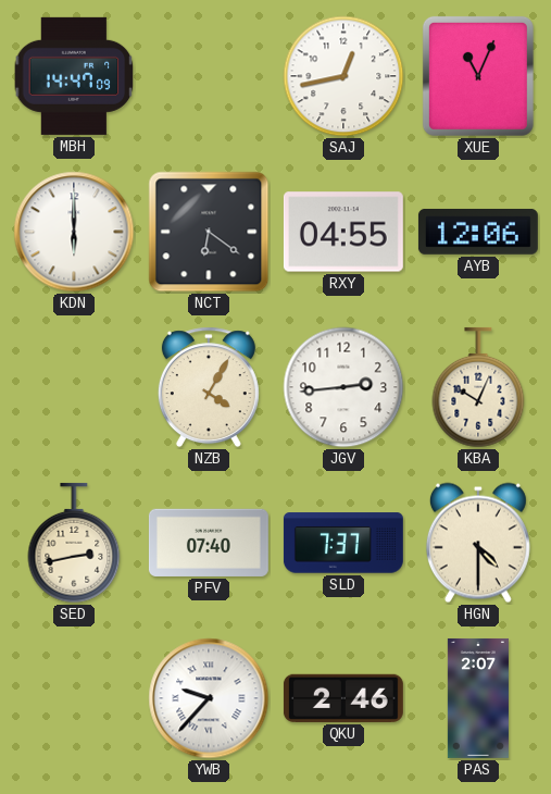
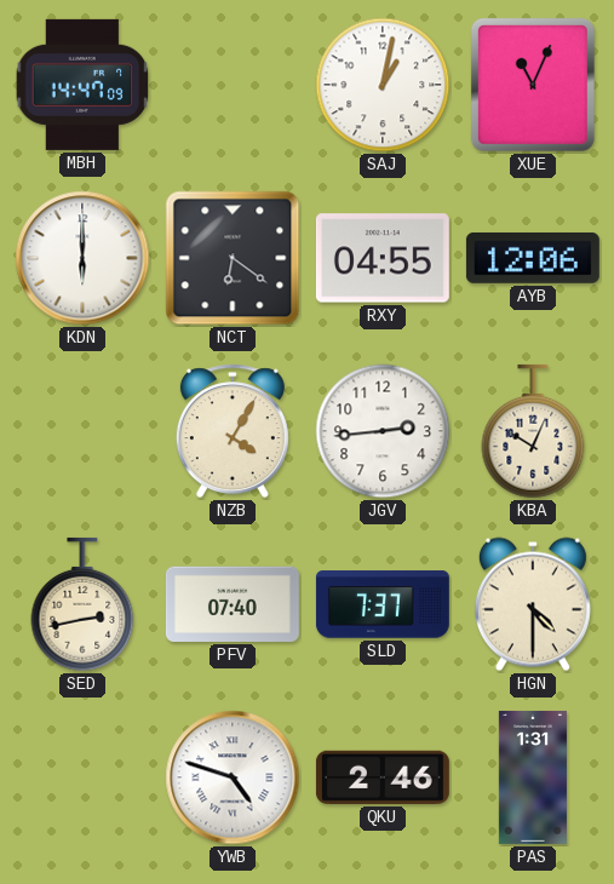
SAJ: 12:43 -> 1:02
YWB: 9:37 -> 4:48
PAS: 2:07 -> 1:31
